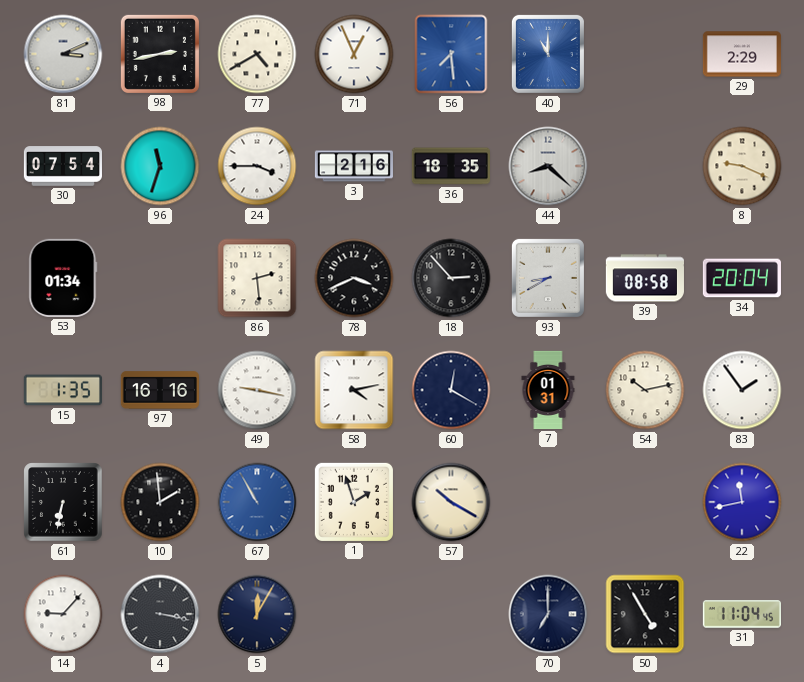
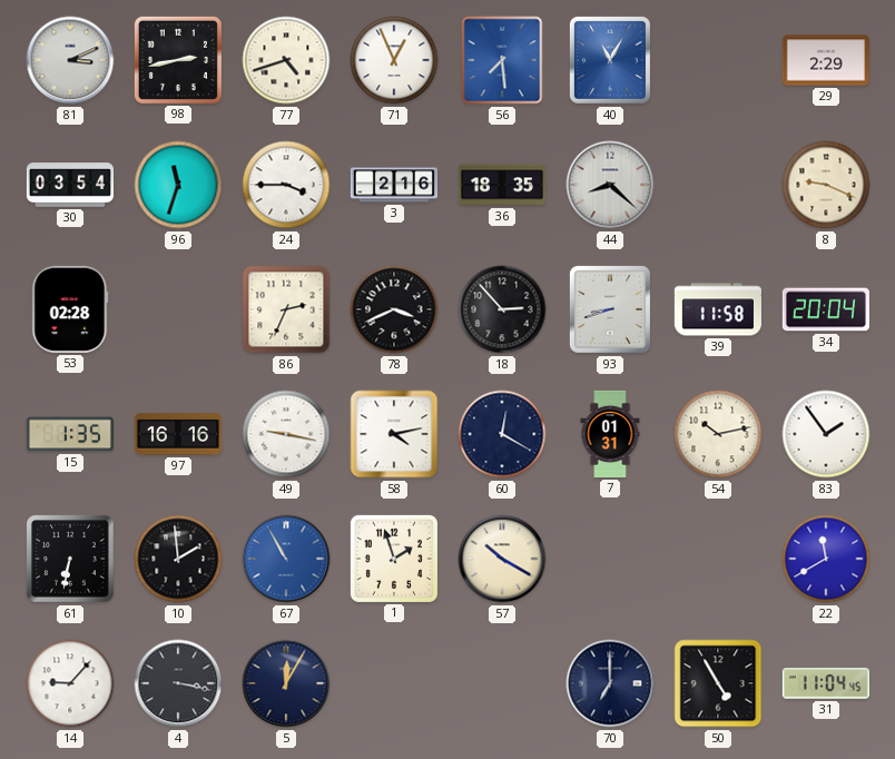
77: 4:40 -> 4:42
40: 11:00 -> 11:05
30: 07:54 -> 03:54
53: 01:34 -> 02:28
86: 2:29 -> 2:34
93: 8:40 -> 8:42
39: 08:58 -> 11:58
22: 11:43 -> 11:40
